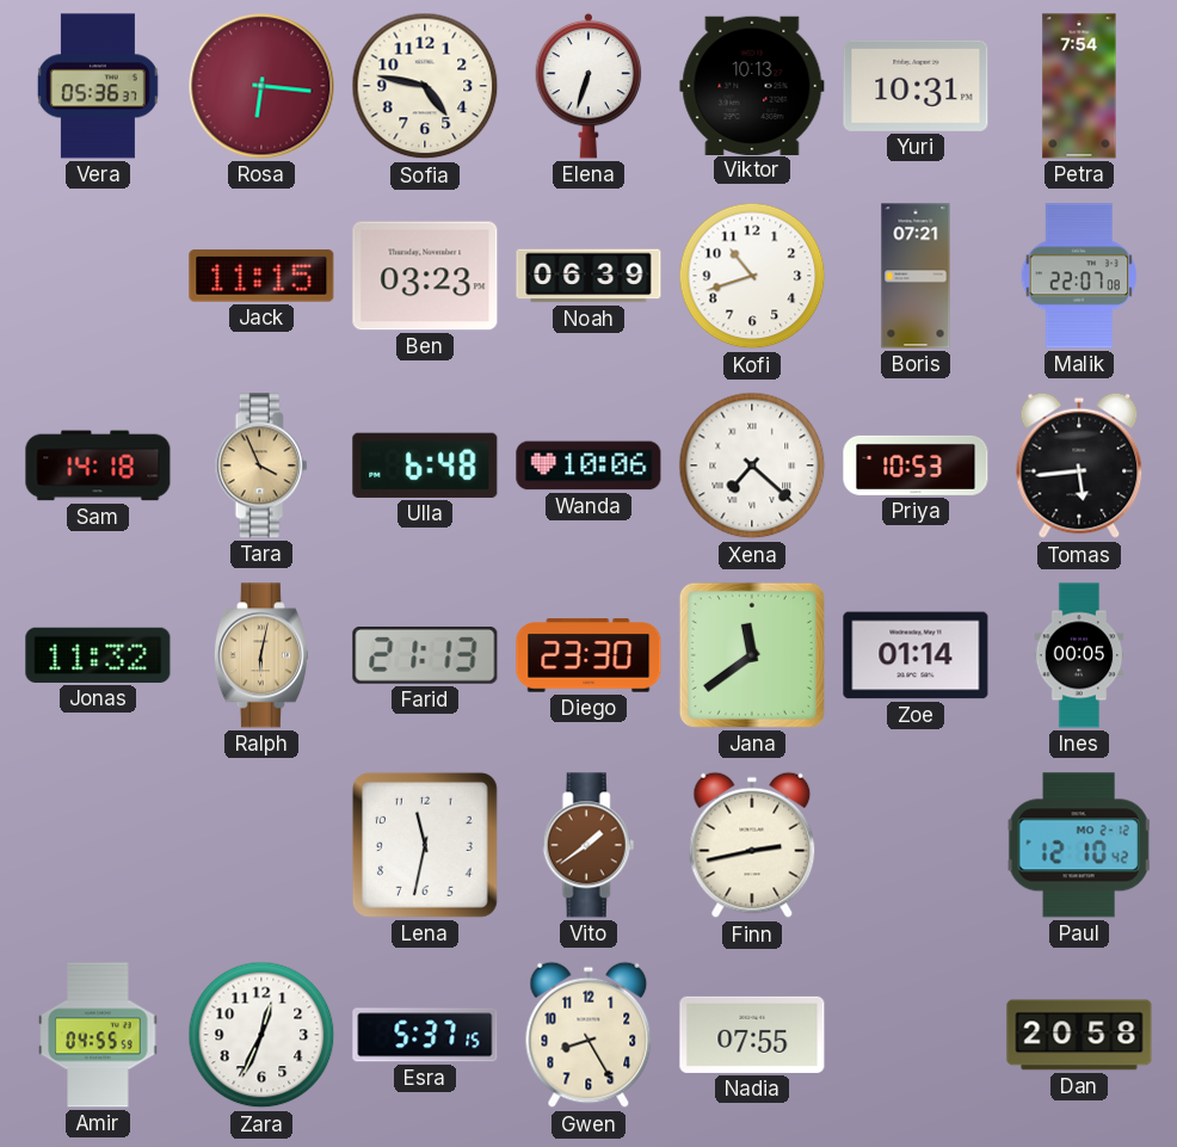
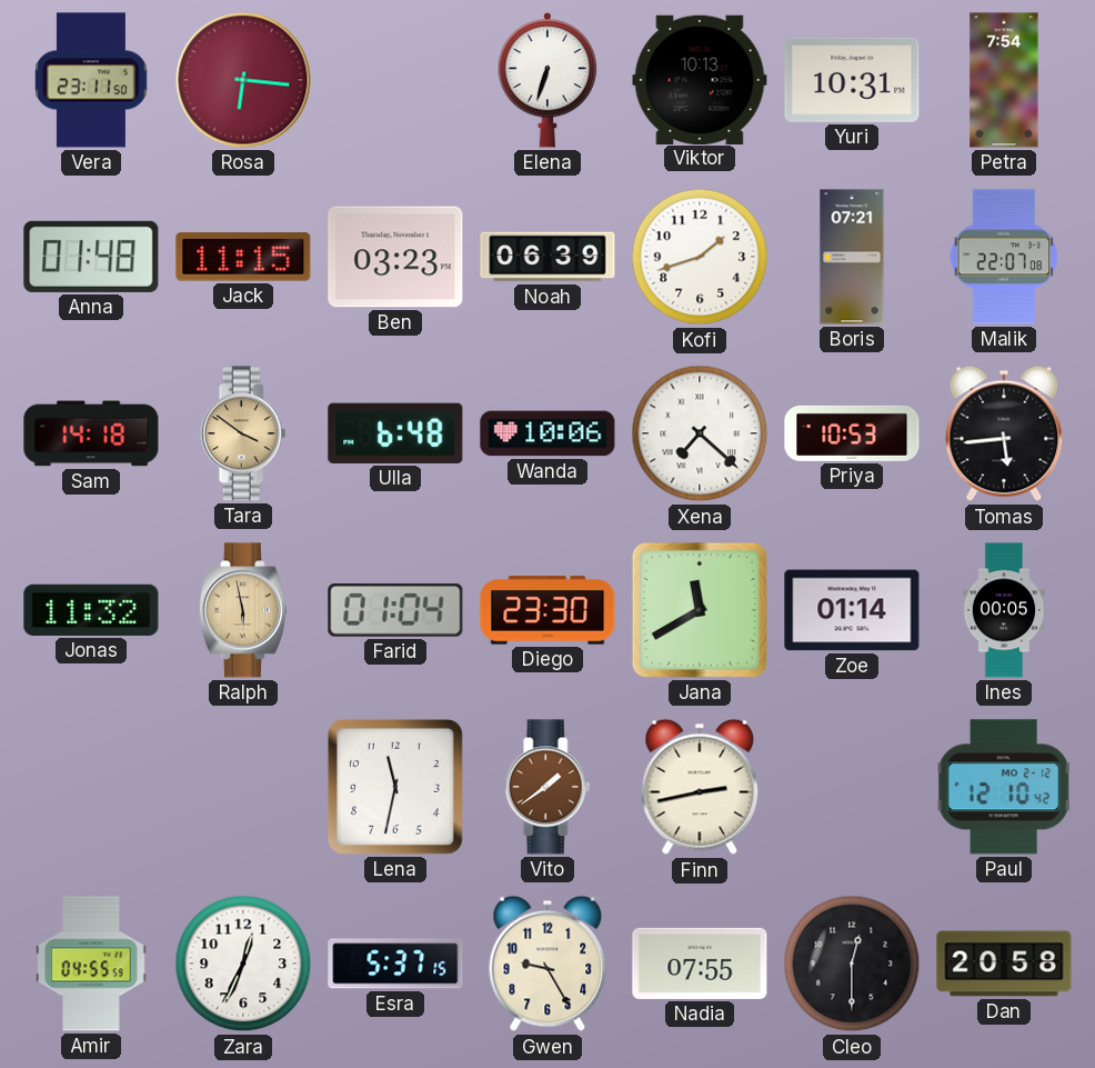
Vera: 05:36 -> 23:11
Sofia: 4:47 -> none
Anna: none -> 01:48
Kofi: 10:42 -> 1:42
Tara: 3:56 -> 3:51
Ralph: 6:02 -> 5:58
Farid: 21:13 -> 01:04
Jana: 11:39 -> 11:40
Gwen: 8:25 -> 9:25
Cleo: none -> 12:30
